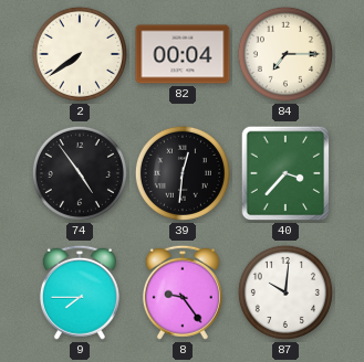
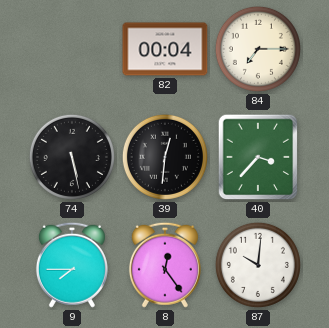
2: 7:39 -> none
74: 4:54 -> 5:28
8: 9:24 -> 12:24
